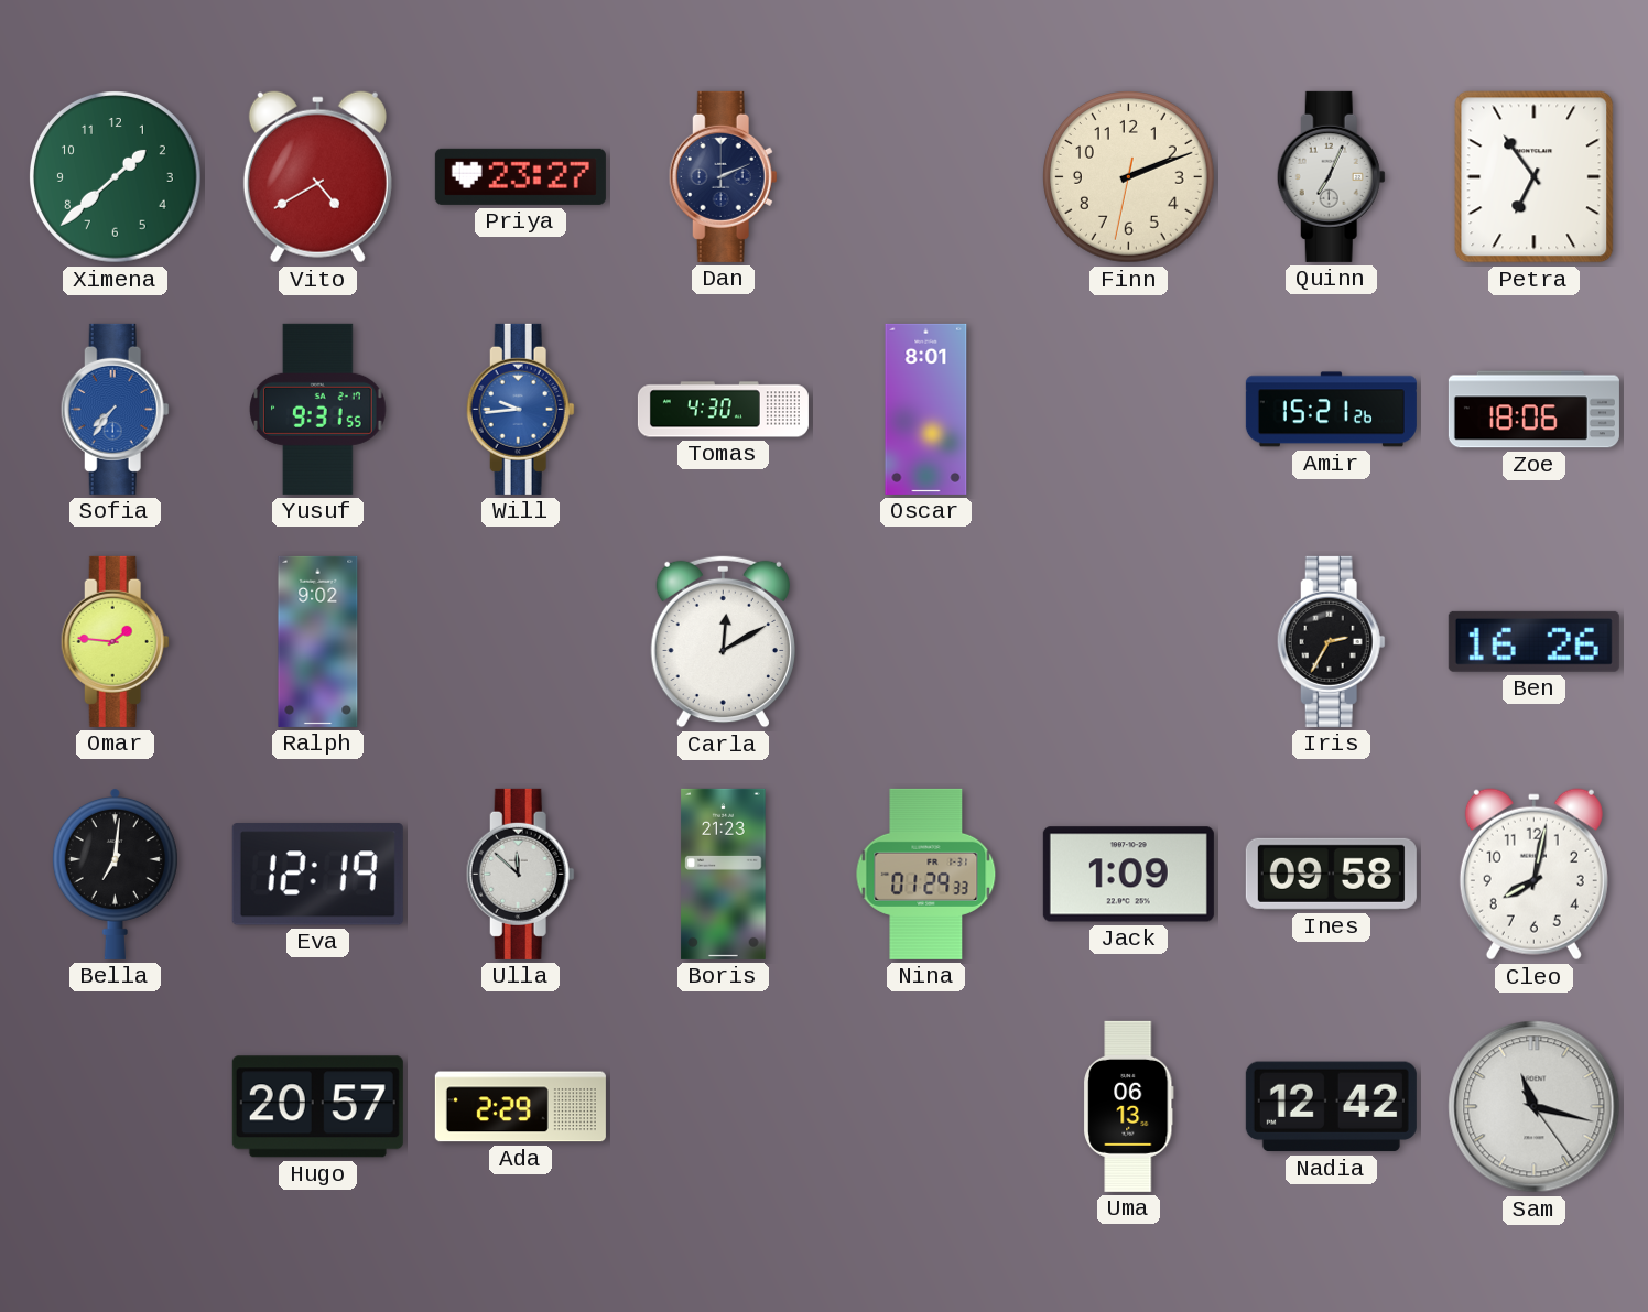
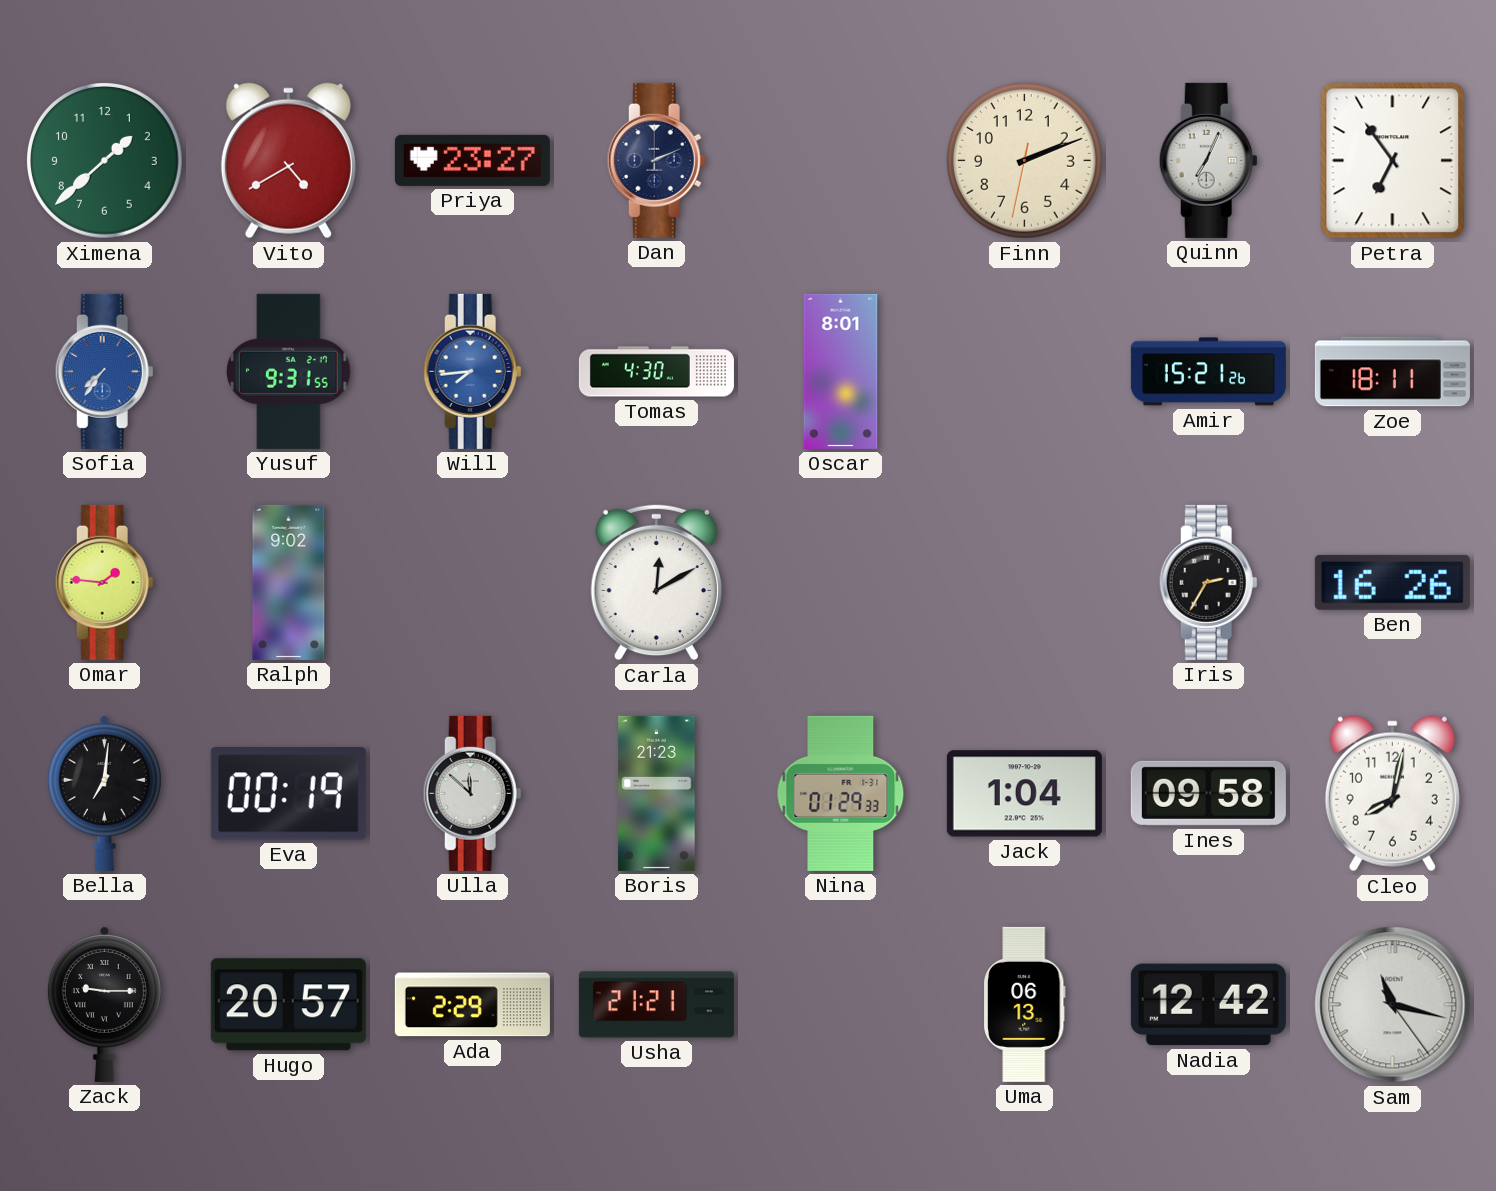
Will: 9:44 -> 7:44
Zoe: 18:06 -> 18:11
Eva: 12:19 -> 00:19
Jack: 1:09 -> 1:04
Zack: none -> 9:15
Usha: none -> 21:21
